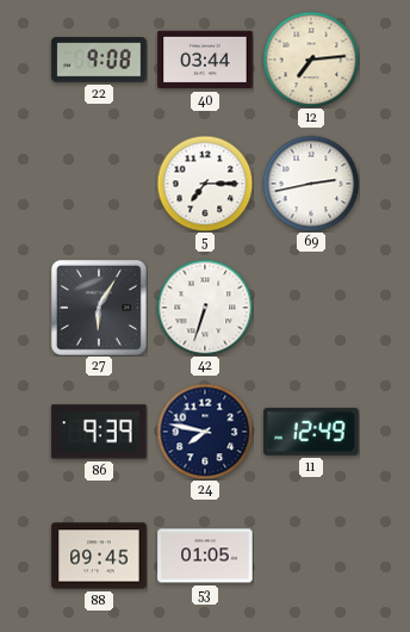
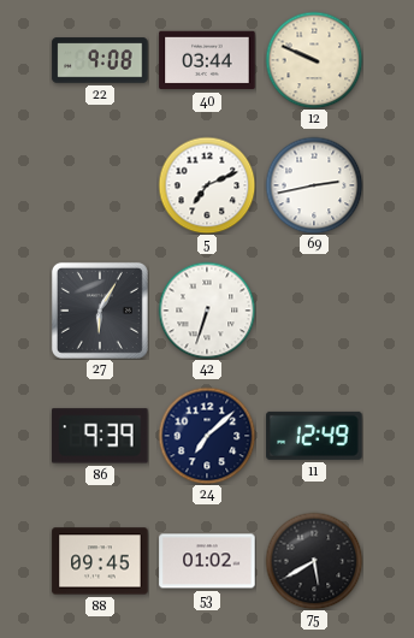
12: 7:14 -> 9:49
5: 7:15 -> 7:11
24: 7:47 -> 7:08
53: 01:05 -> 01:02
75: none -> 5:40
